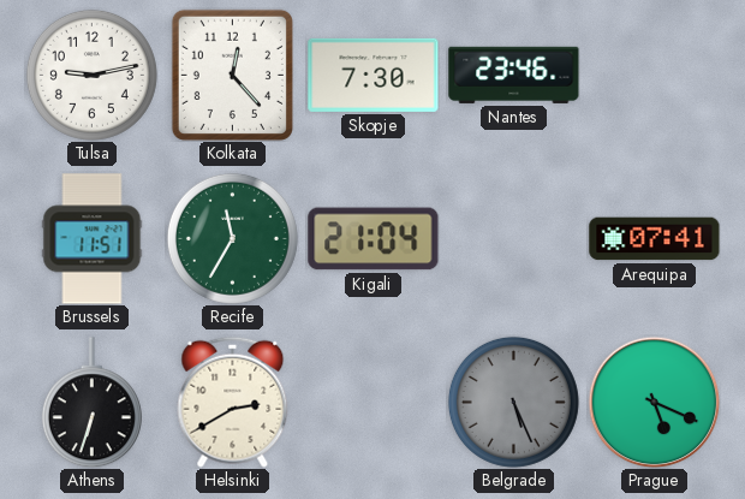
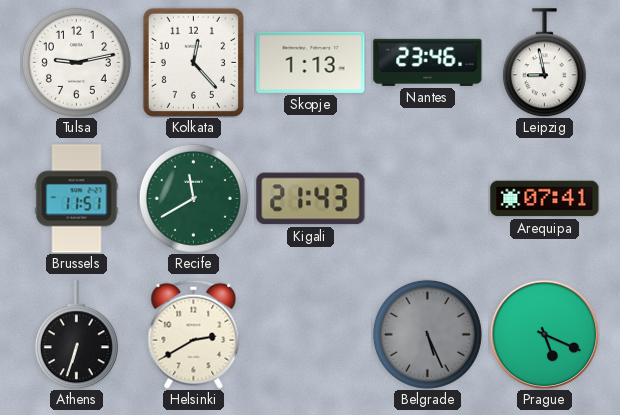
Skopje: 7:30 -> 1:13
Leipzig: none -> 8:58
Recife: 11:35 -> 11:40
Kigali: 21:04 -> 21:43
